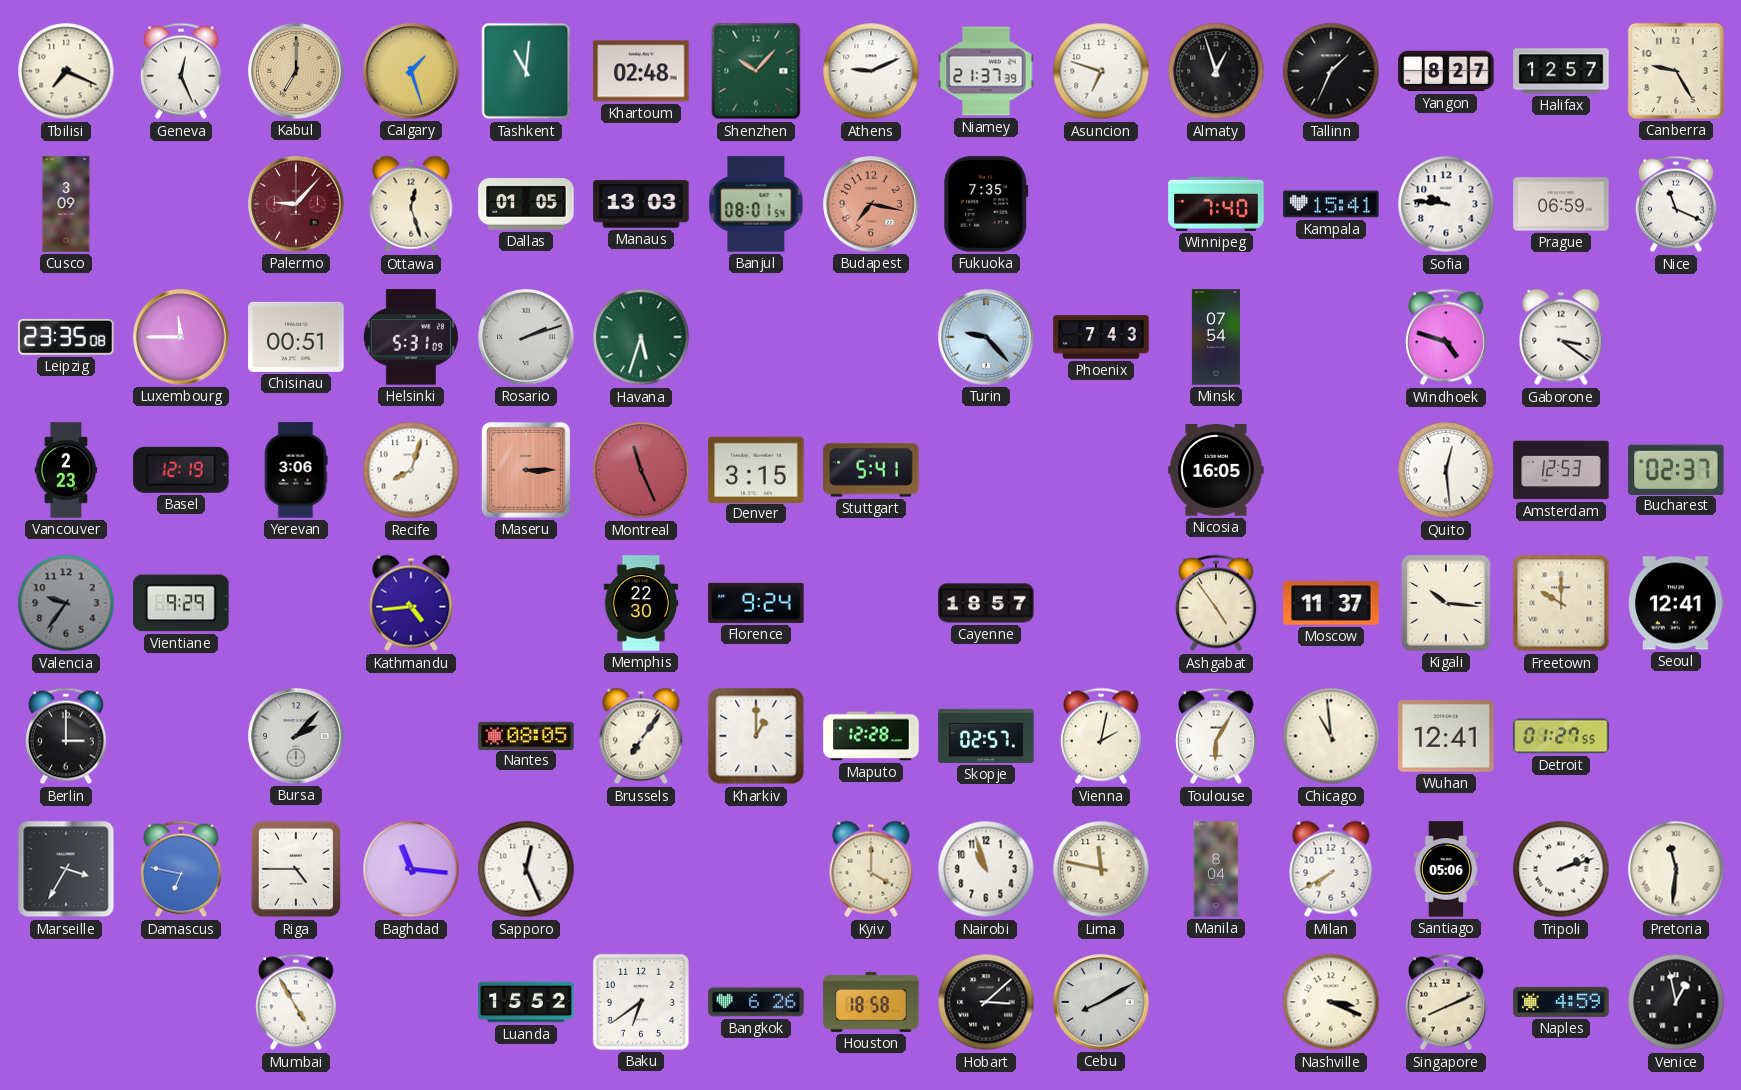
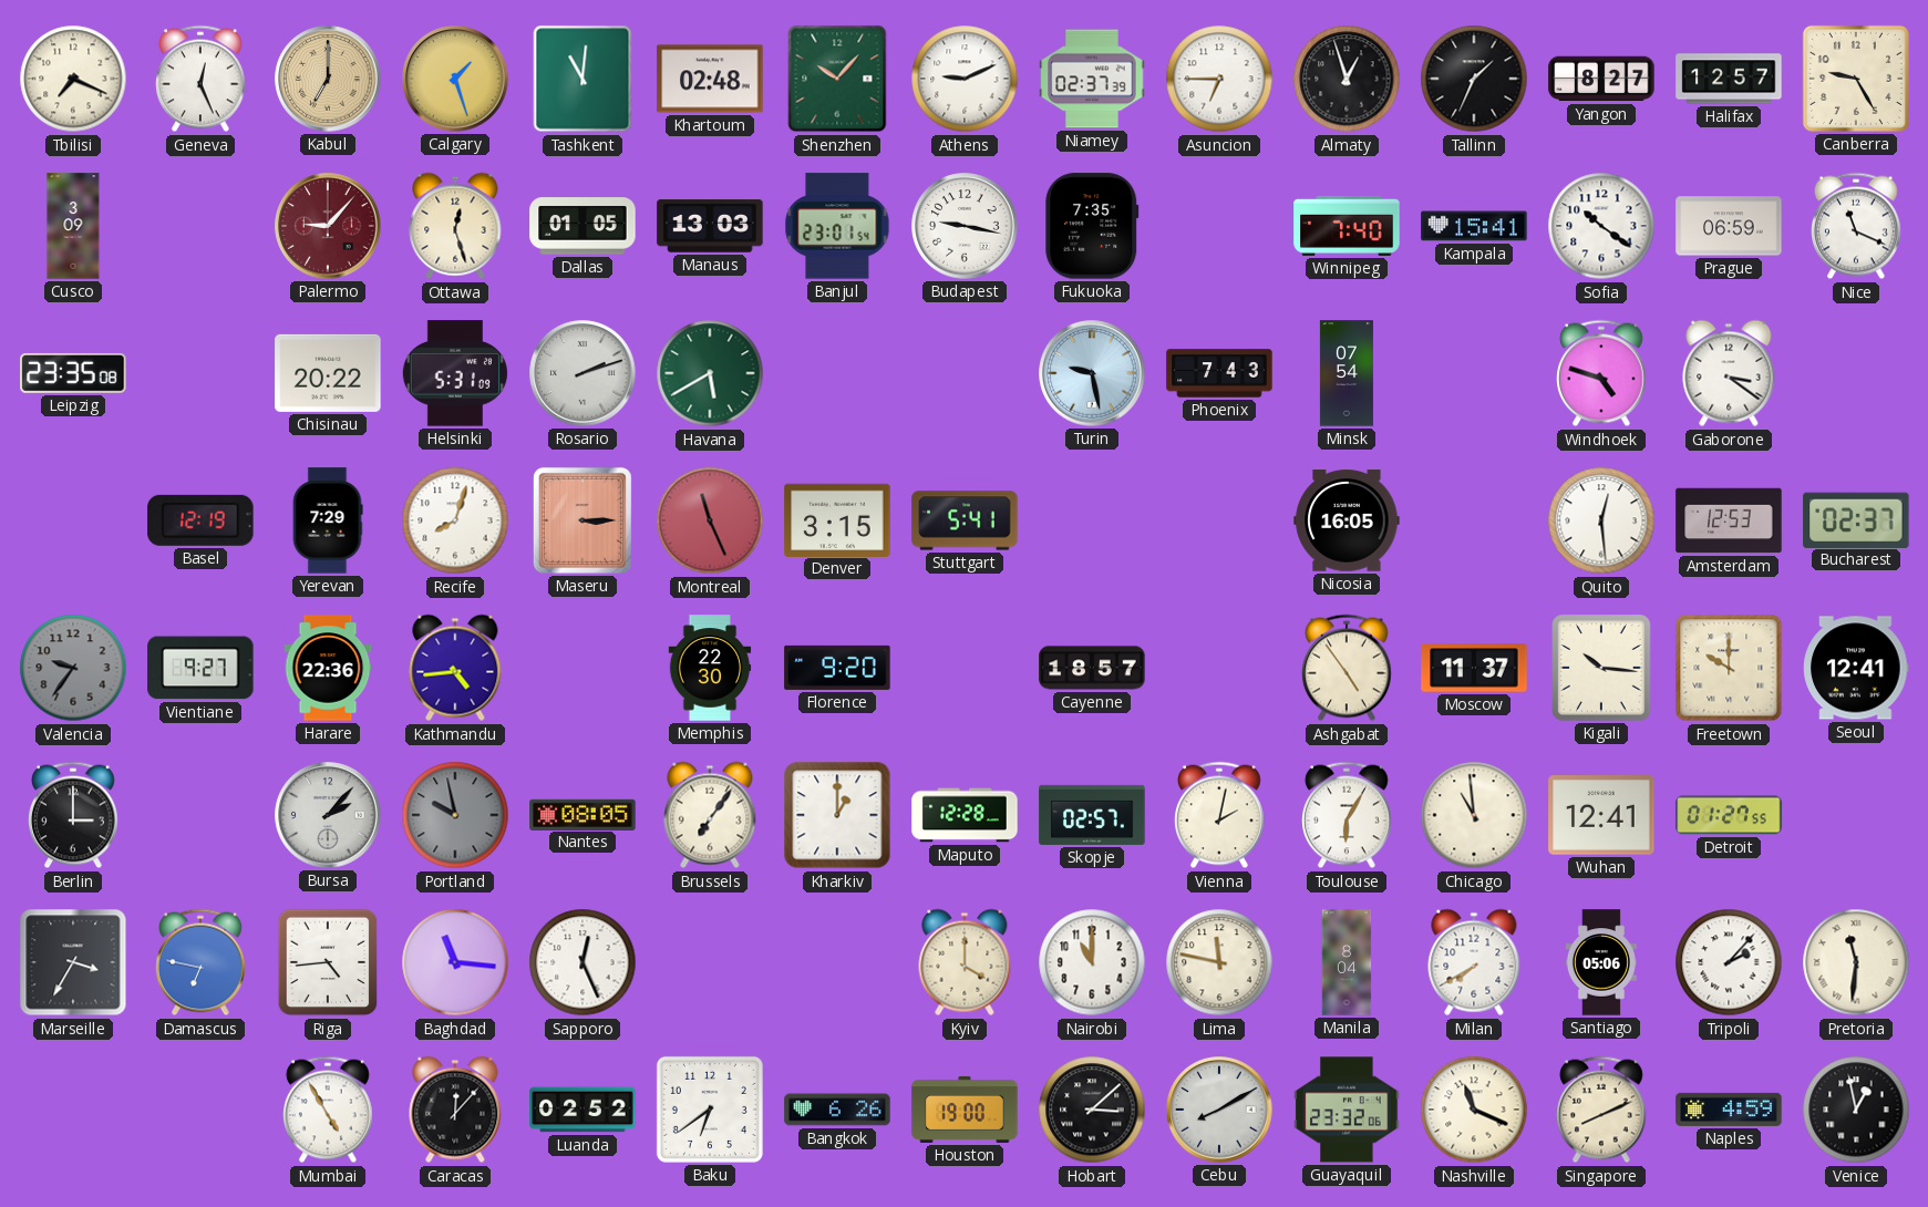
Niamey: 21:37 -> 02:37
Asuncion: 6:48 -> 6:45
Banjul: 08:01 -> 23:01
Budapest: 7:17 -> 9:17
Budapest dial: salmon -> white
Sofia: 9:46 -> 10:21
Luxembourg: 11:45 -> none
Chisinau: 00:51 -> 20:22
Havana: 5:33 -> 5:40
Turin: 9:23 -> 9:28
Vancouver: 2:23 -> none
Yerevan: 3:06 -> 7:29
Vientiane: 9:29 -> 9:27
Harare: none -> 22:36
Florence: 9:24 -> 9:20
Portland: none -> 9:58
Riga: 4:45 -> 4:44
Nairobi: 10:57 -> 11:00
Tripoli: 2:12 -> 2:07
Caracas: none -> 12:07
Luanda: 15:52 -> 02:52
Houston: 18:58 -> 19:00
Guayaquil: none -> 23:32
Nashville: 3:19 -> 11:19
